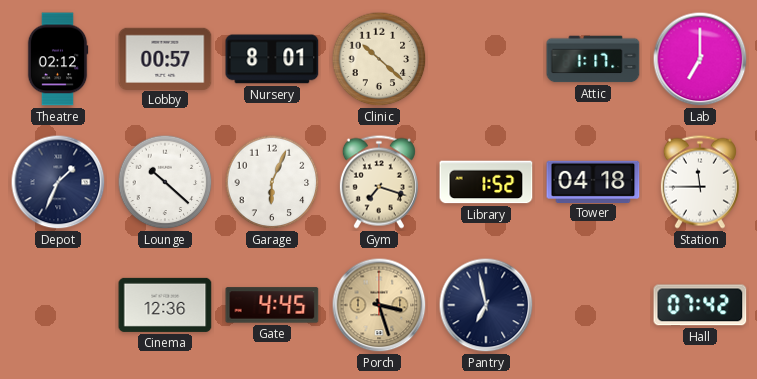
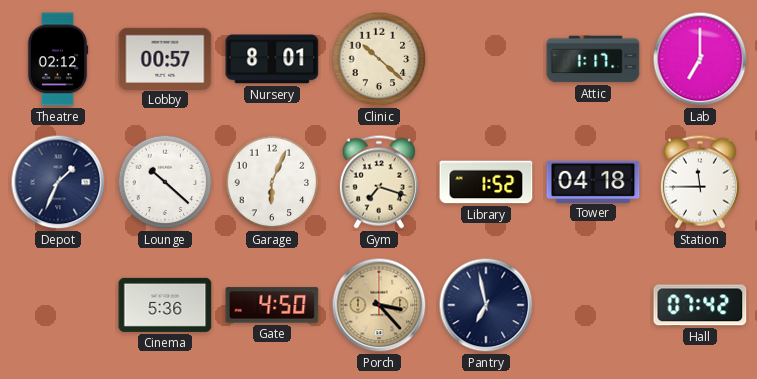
Cinema: 12:36 -> 5:36
Gate: 4:45 -> 4:50
Porch: 3:27 -> 3:23
